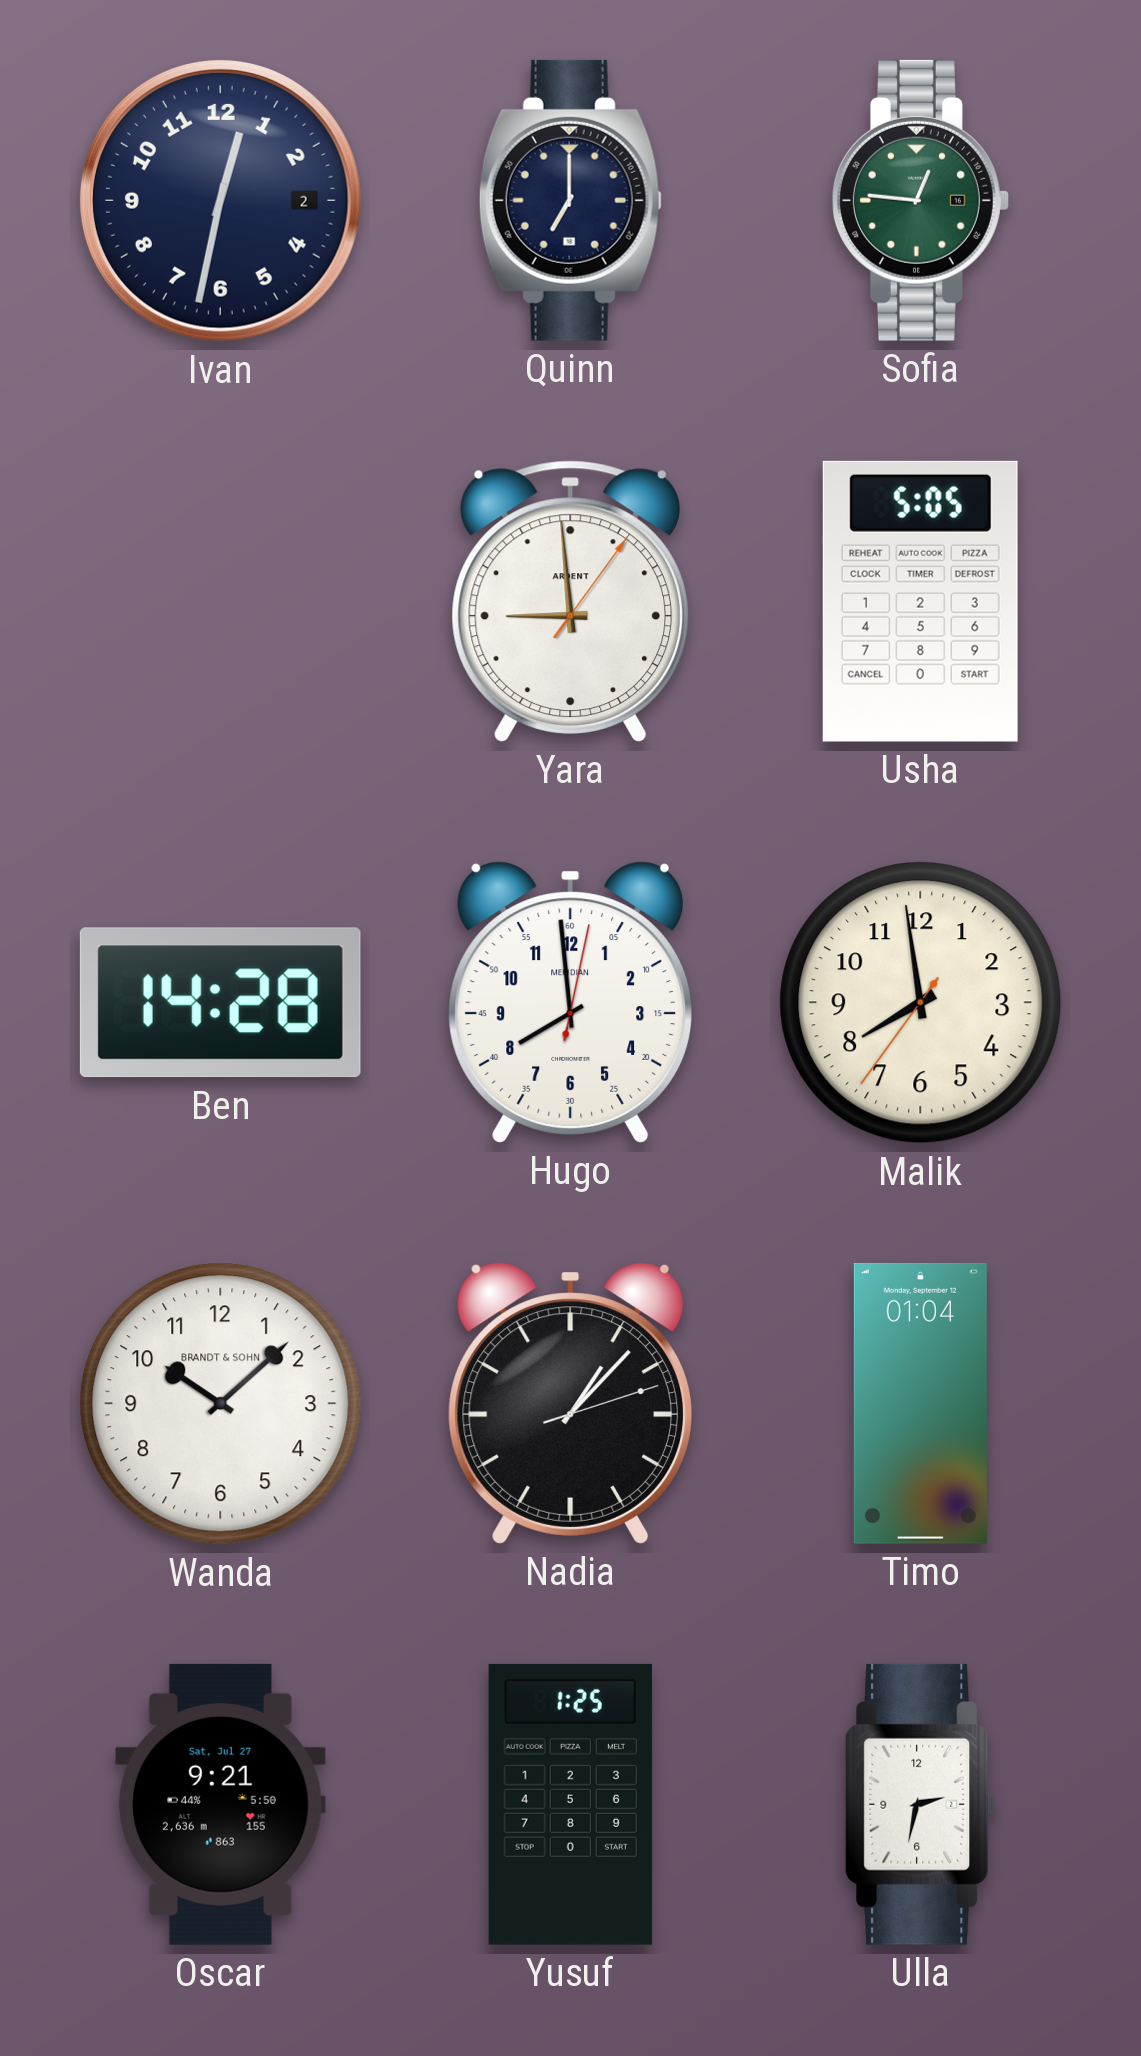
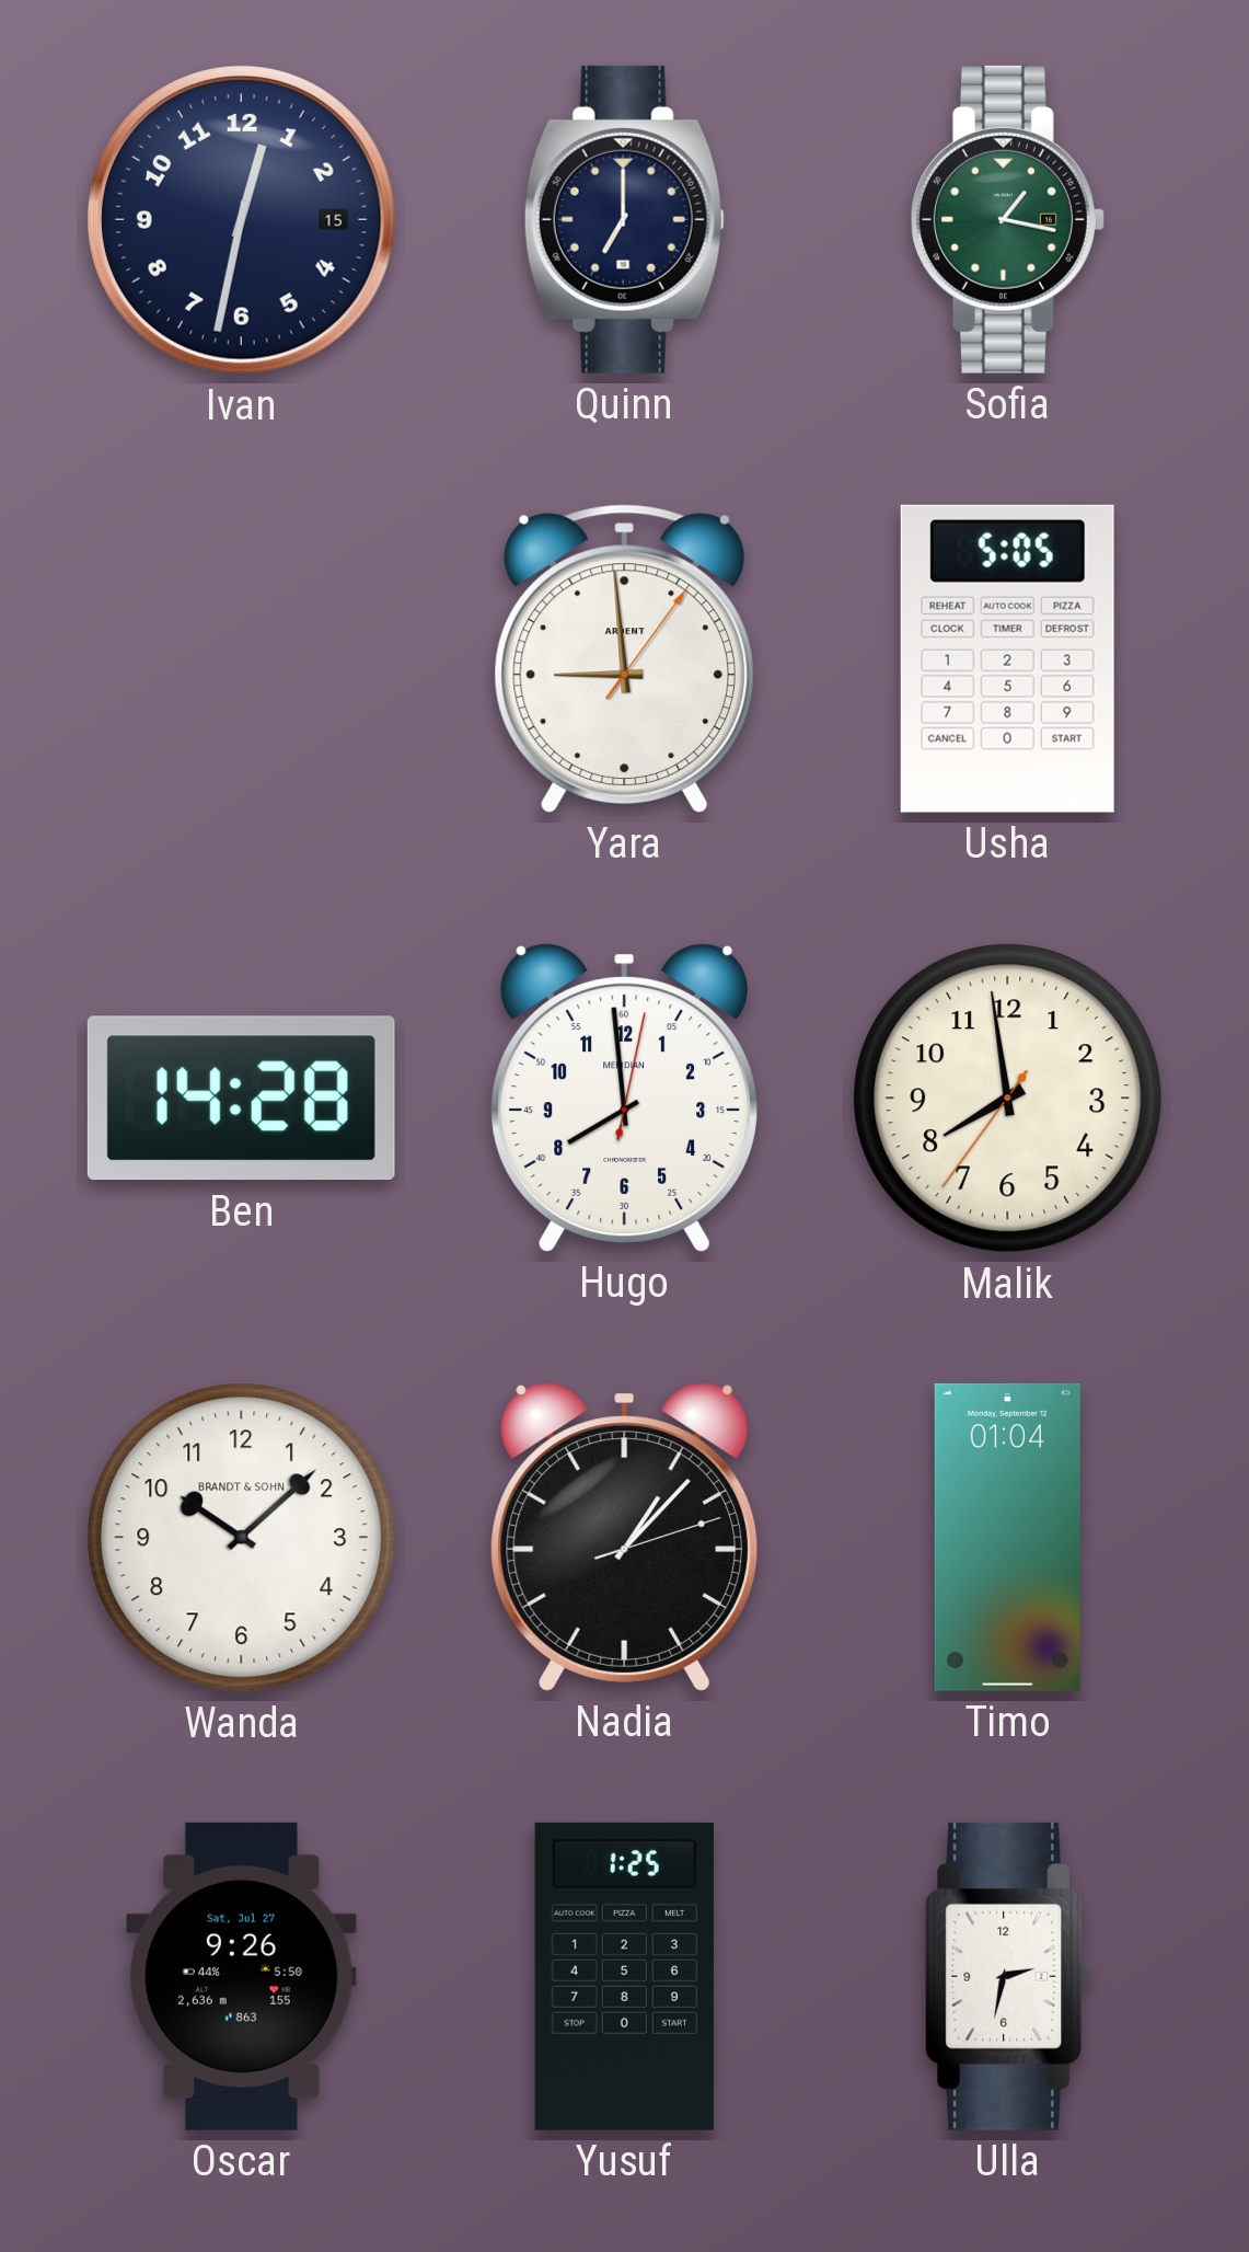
Ivan date: 2 -> 15
Sofia: 12:46 -> 1:17
Oscar: 9:21 -> 9:26
